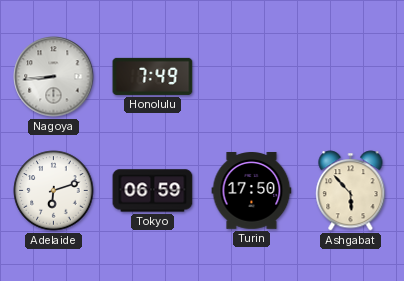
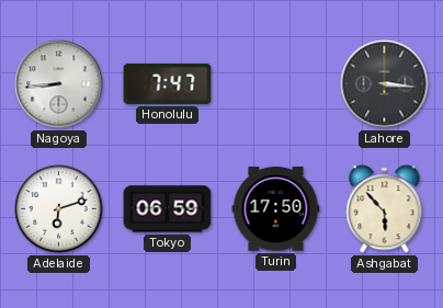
Honolulu: 7:49 -> 7:47
Lahore: none -> 3:16
